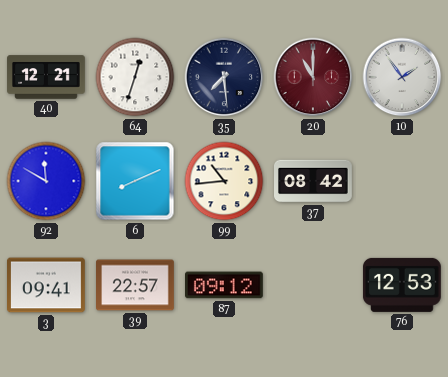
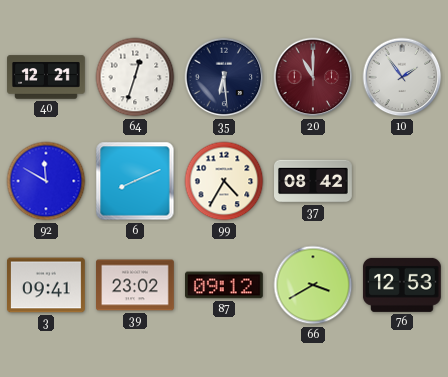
35: 7:29 -> 6:29
99: 10:44 -> 4:35
39: 22:57 -> 23:02
66: none -> 3:40
